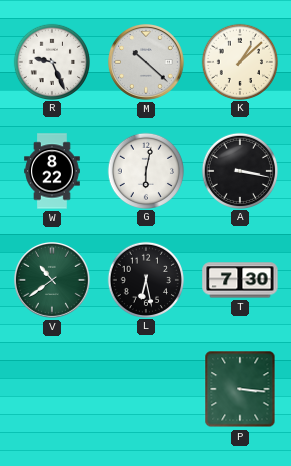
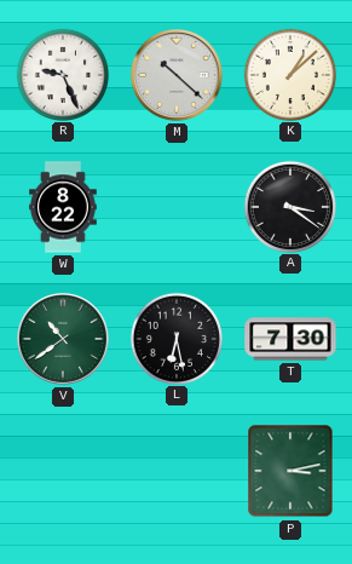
G: 6:02 -> none
A: 3:17 -> 3:21
P: 3:16 -> 3:13
